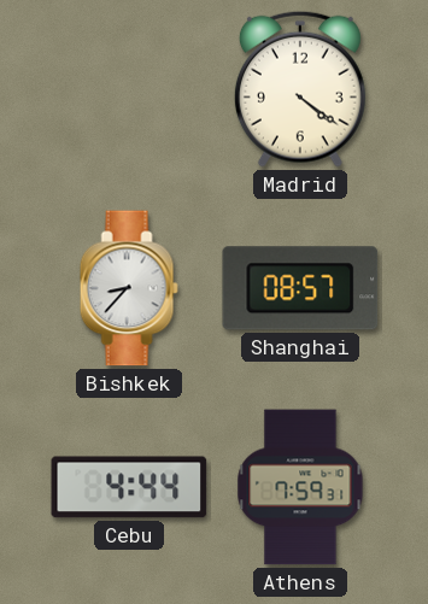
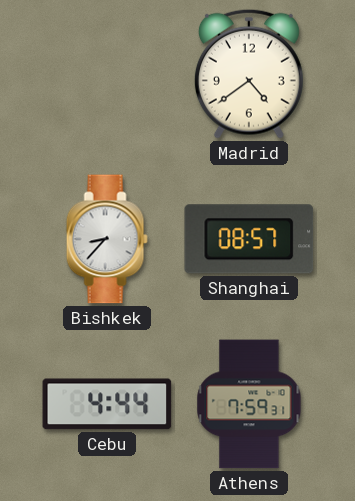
Madrid: 4:21 -> 4:39
